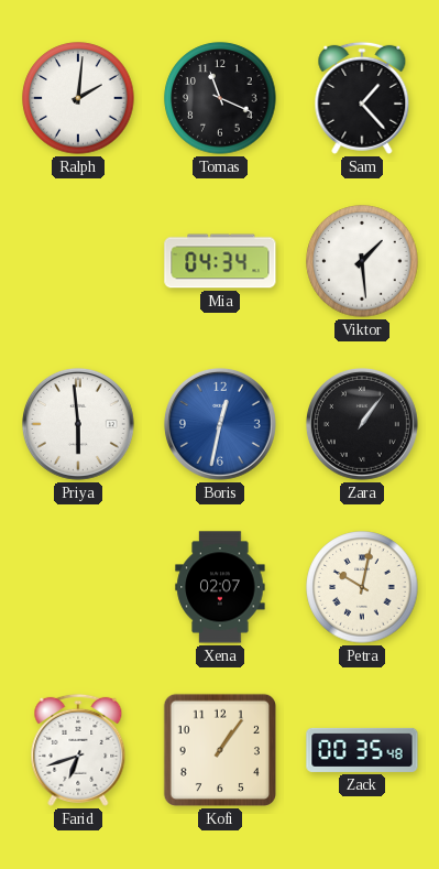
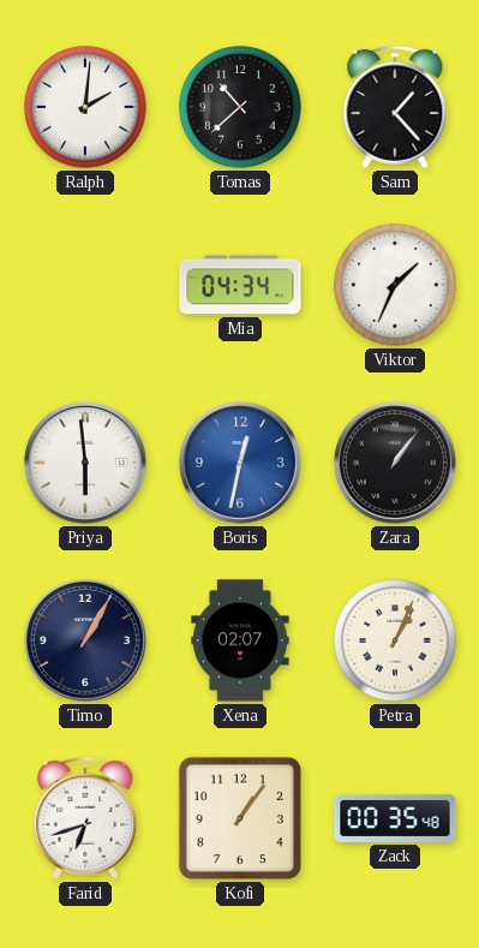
Tomas: 11:19 -> 10:38
Viktor: 1:29 -> 1:34
Timo: none -> 1:05
Petra: 10:02 -> 1:04
